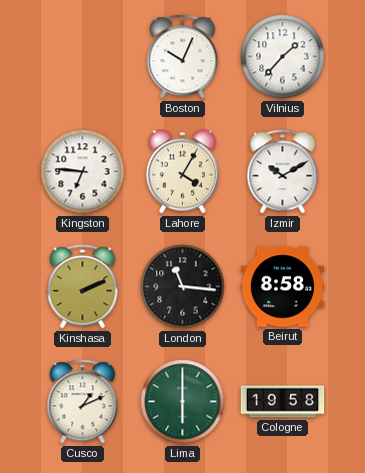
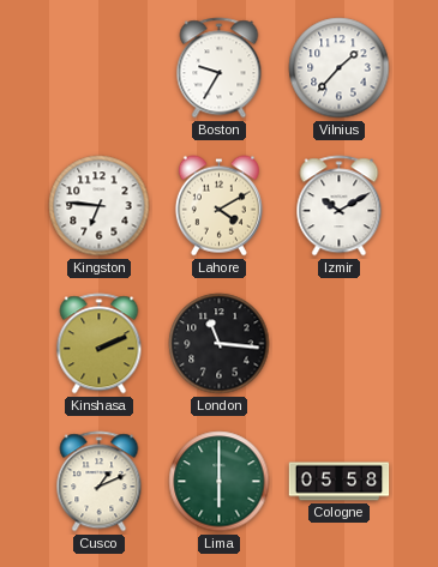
Boston: 10:04 -> 9:35
Lahore: 4:05 -> 4:10
Beirut: 8:58 -> none
Cologne: 19:58 -> 05:58
